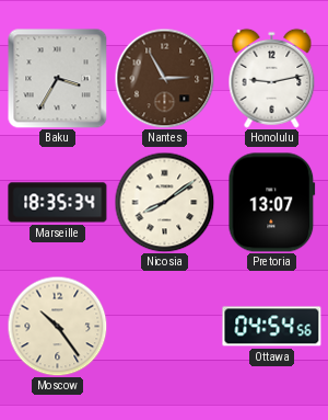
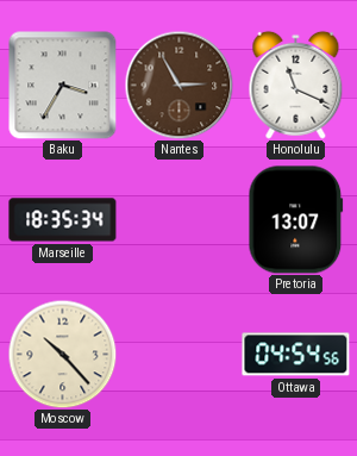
Honolulu: 9:13 -> 11:19
Nicosia: 8:09 -> none
Moscow: 10:24 -> 10:23
